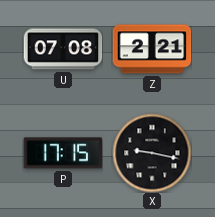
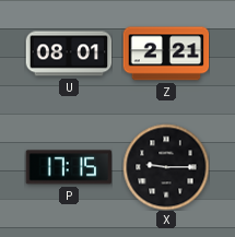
U: 07:08 -> 08:01
X: 9:17 -> 9:15
